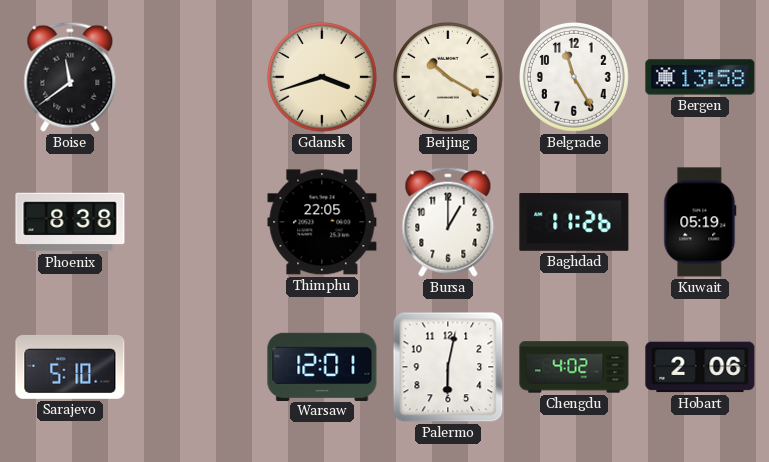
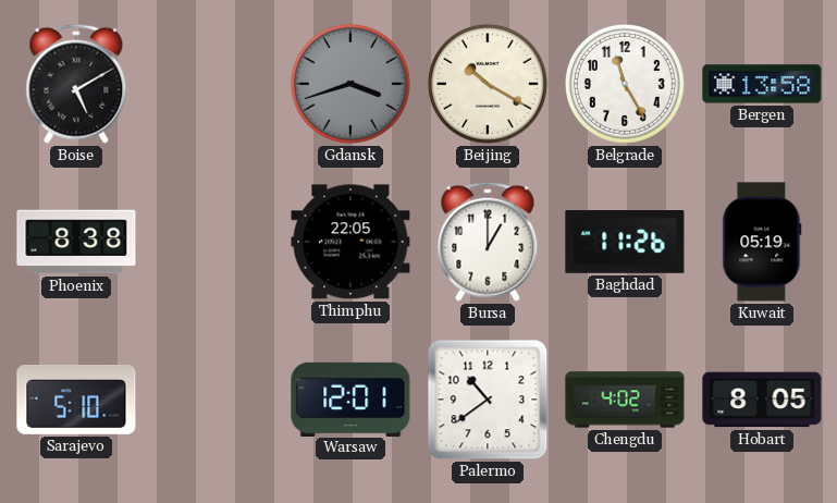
Boise: 11:39 -> 5:10
Gdansk dial: cream -> grey
Palermo: 6:02 -> 10:39
Hobart: 2:06 -> 8:05
